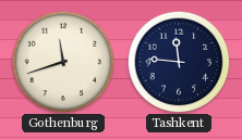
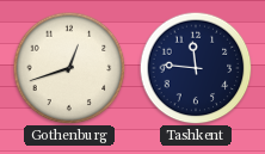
Gothenburg: 11:42 -> 12:42
